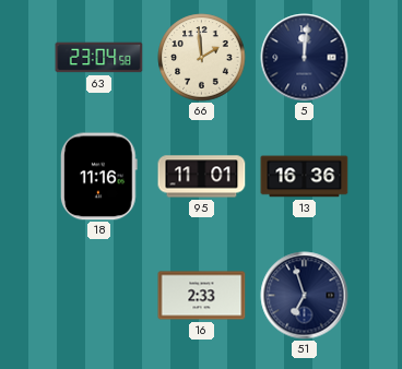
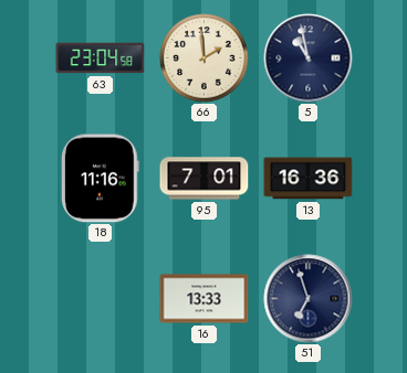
5: 12:01 -> 10:58
95: 11:01 -> 7:01
16: 2:33 -> 13:33
